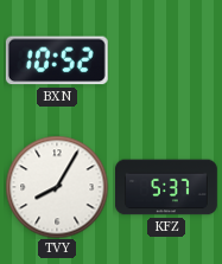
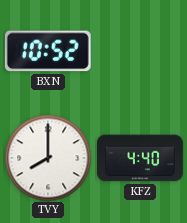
TVY: 8:05 -> 8:00
KFZ: 5:37 -> 4:40
